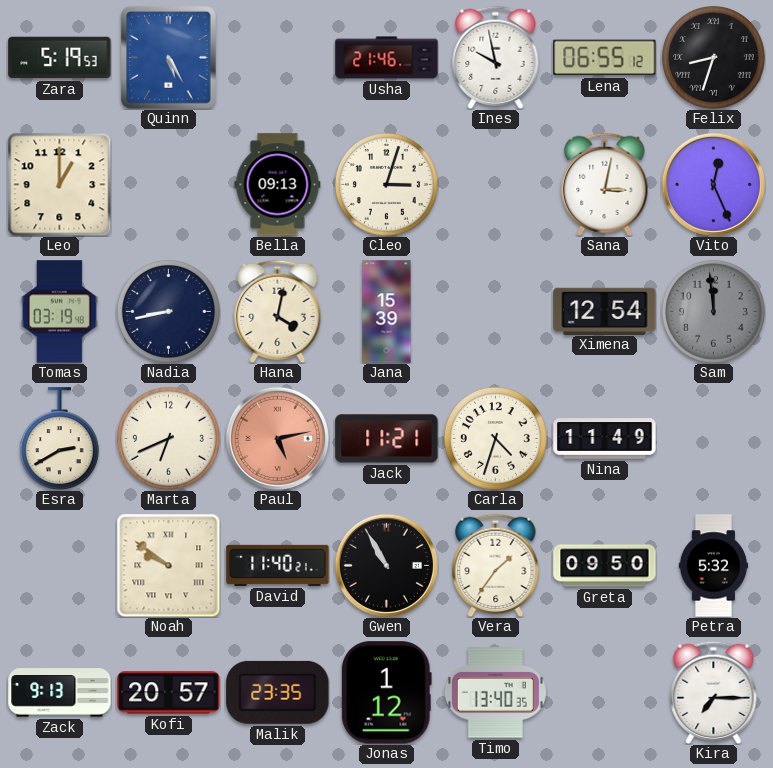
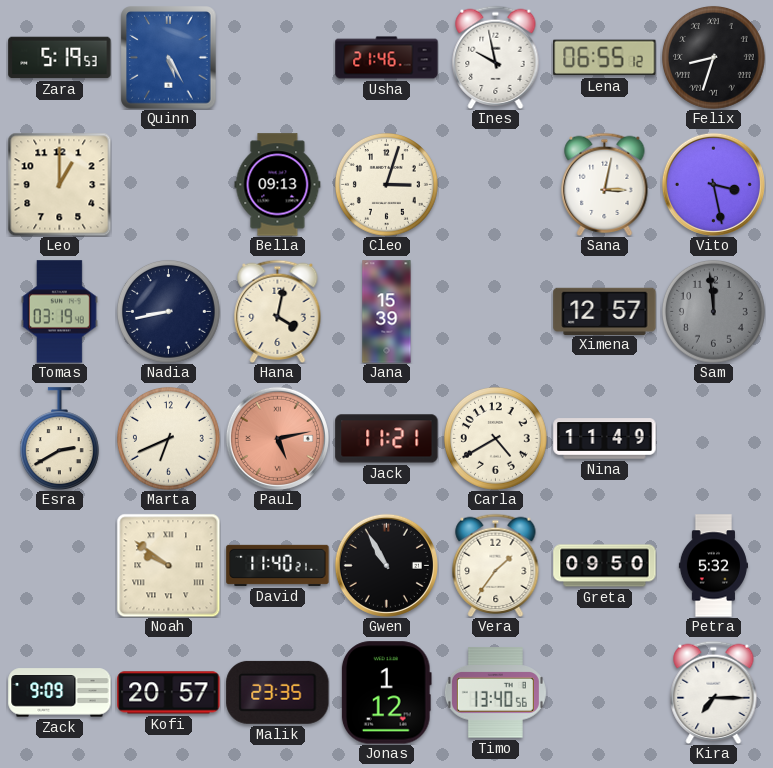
Vito: 12:26 -> 3:28
Ximena: 12:54 -> 12:57
Carla: 4:33 -> 4:40
Zack: 9:13 -> 9:09
Timo: 13:40:35 -> 13:40:56
